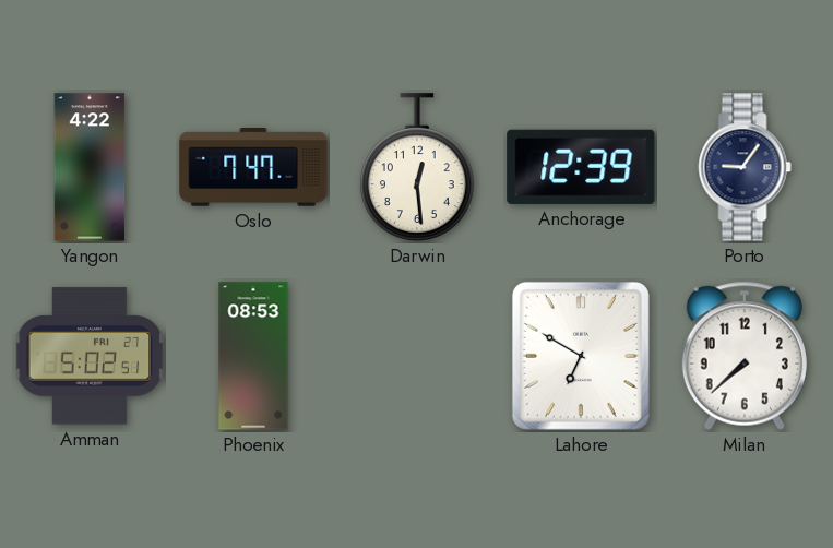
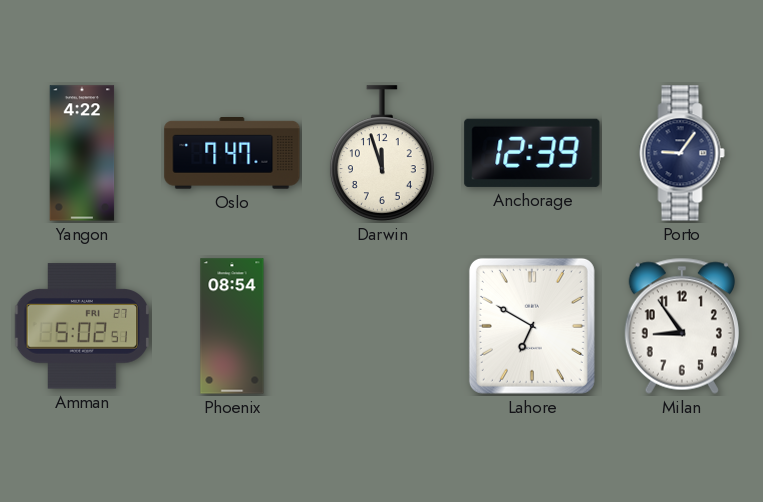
Darwin: 12:29 -> 11:57
Phoenix: 08:53 -> 08:54
Milan: 7:38 -> 8:54
